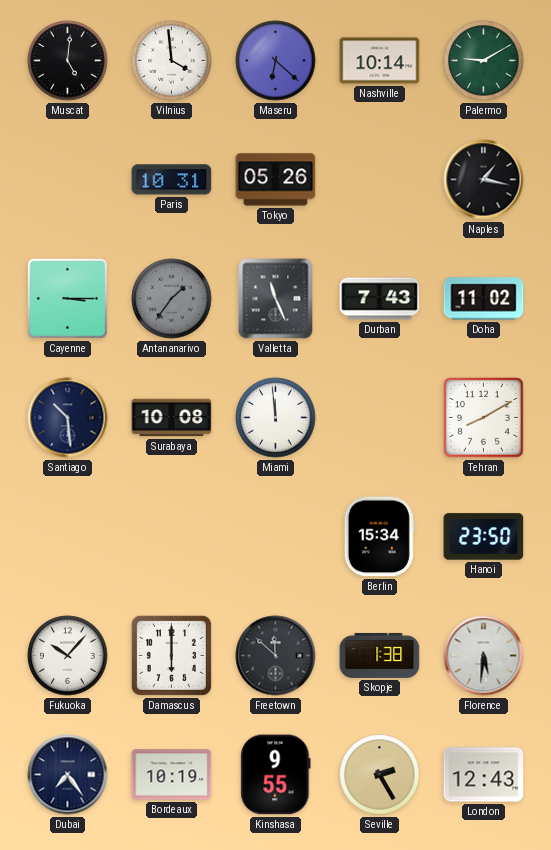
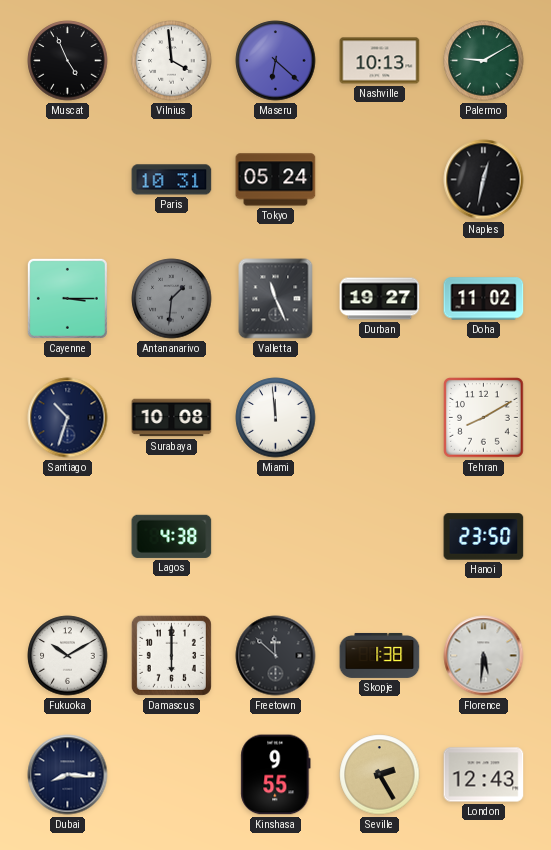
Muscat: 5:01 -> 4:56
Nashville: 10:14 -> 10:13
Tokyo: 05:26 -> 05:24
Naples: 1:17 -> 12:32
Antananarivo: 1:36 -> 1:31
Durban: 7:43 -> 19:27
Santiago: 10:29 -> 10:33
Lagos: none -> 4:38
Berlin: 15:34 -> none
Fukuoka: 10:07 -> 10:10
Dubai: 7:24 -> 8:16
Bordeaux: 10:19 -> none
